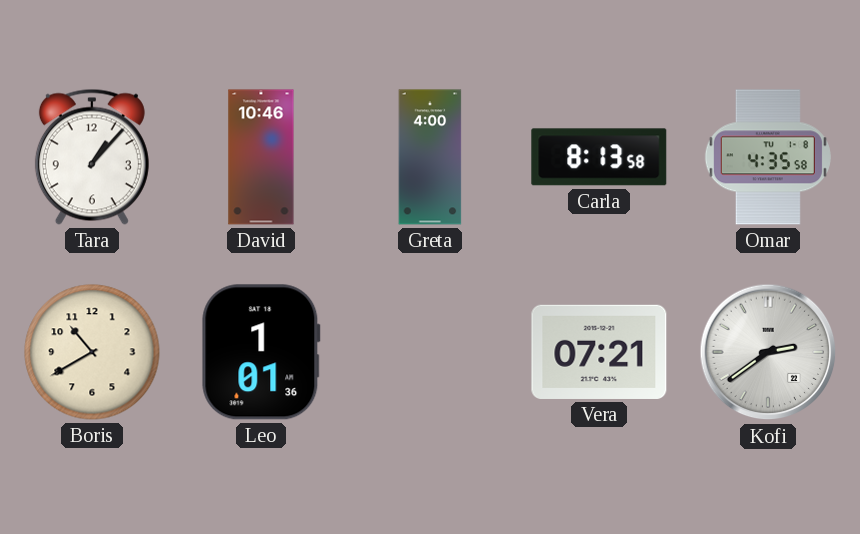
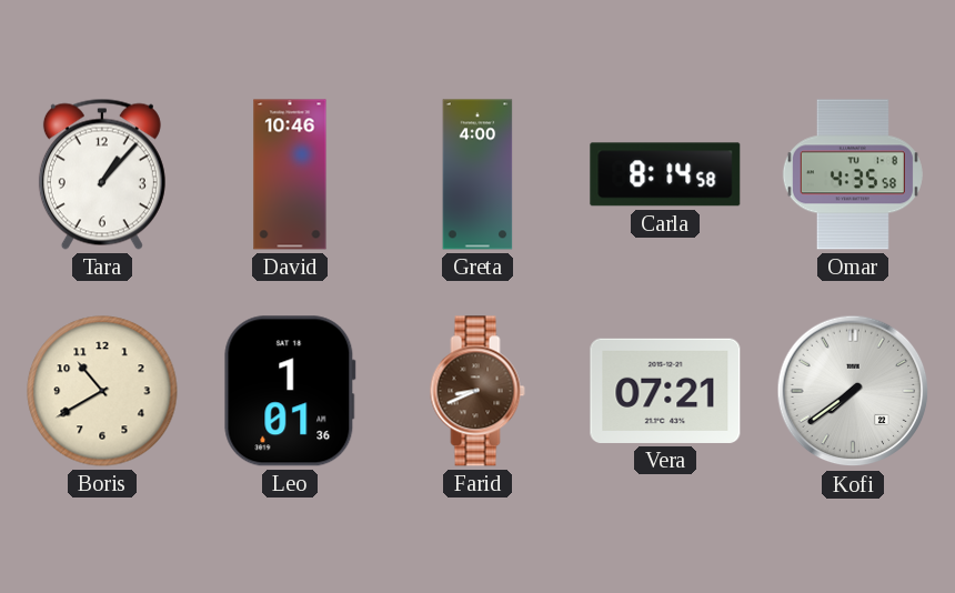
Carla: 8:13 -> 8:14
Farid: none -> 8:41
Kofi: 2:39 -> 7:39
